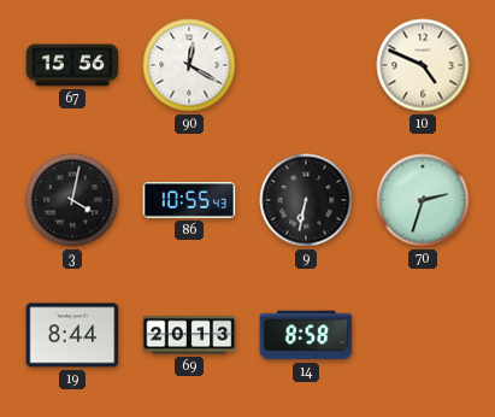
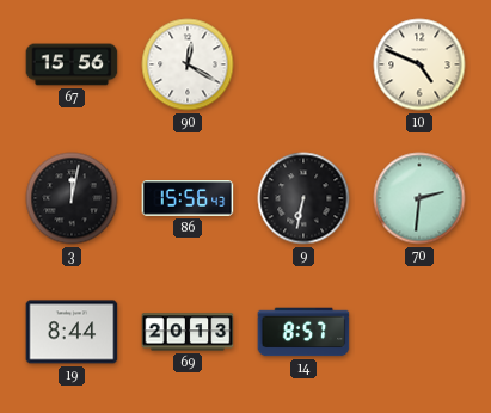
3: 4:02 -> 12:02
86: 10:55 -> 15:56
70: 2:33 -> 2:31
14: 8:58 -> 8:57
